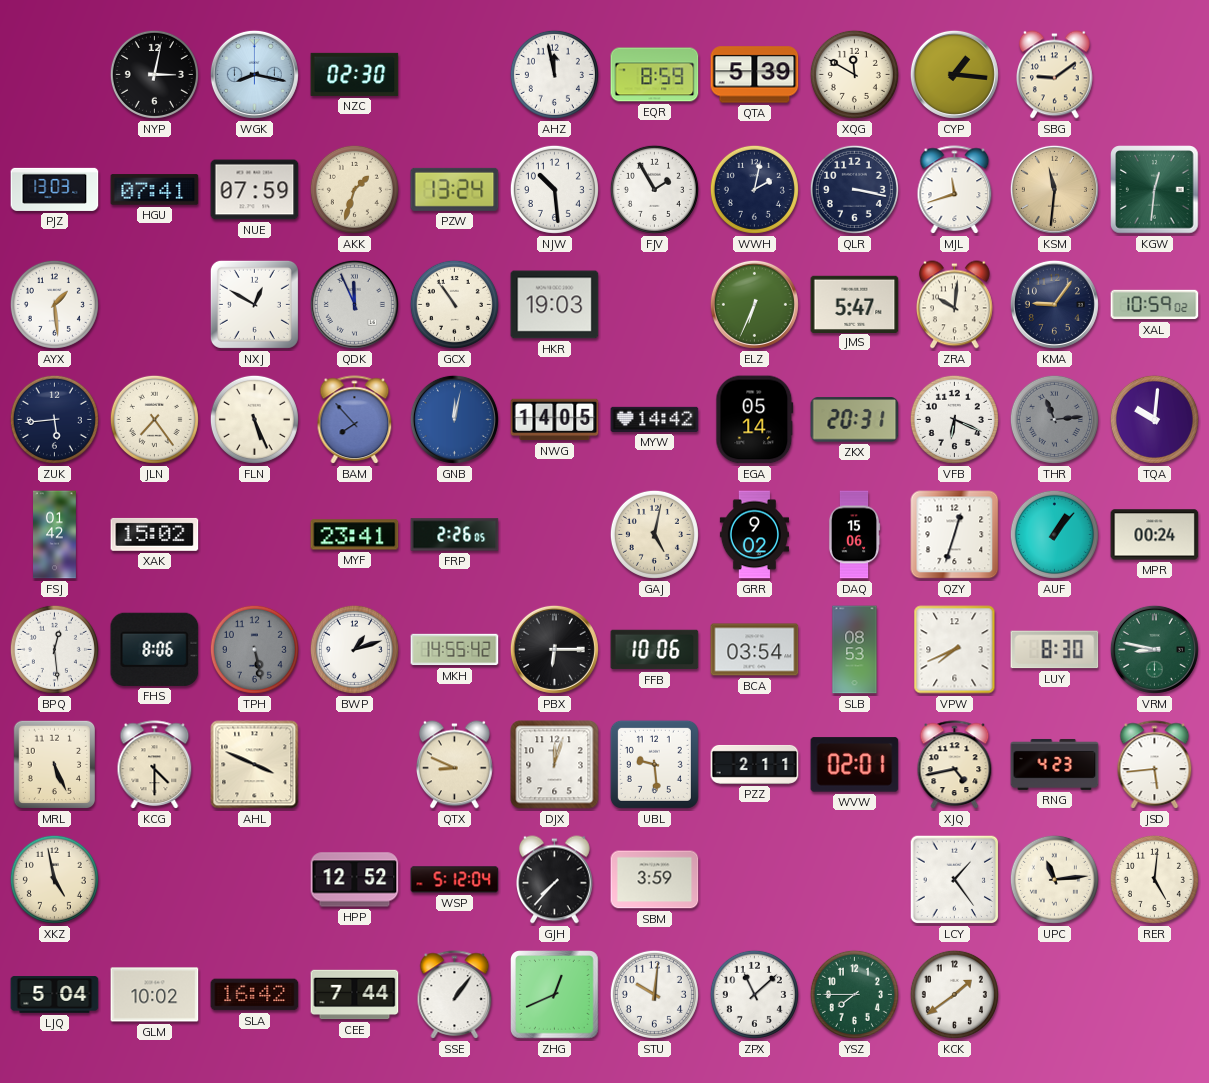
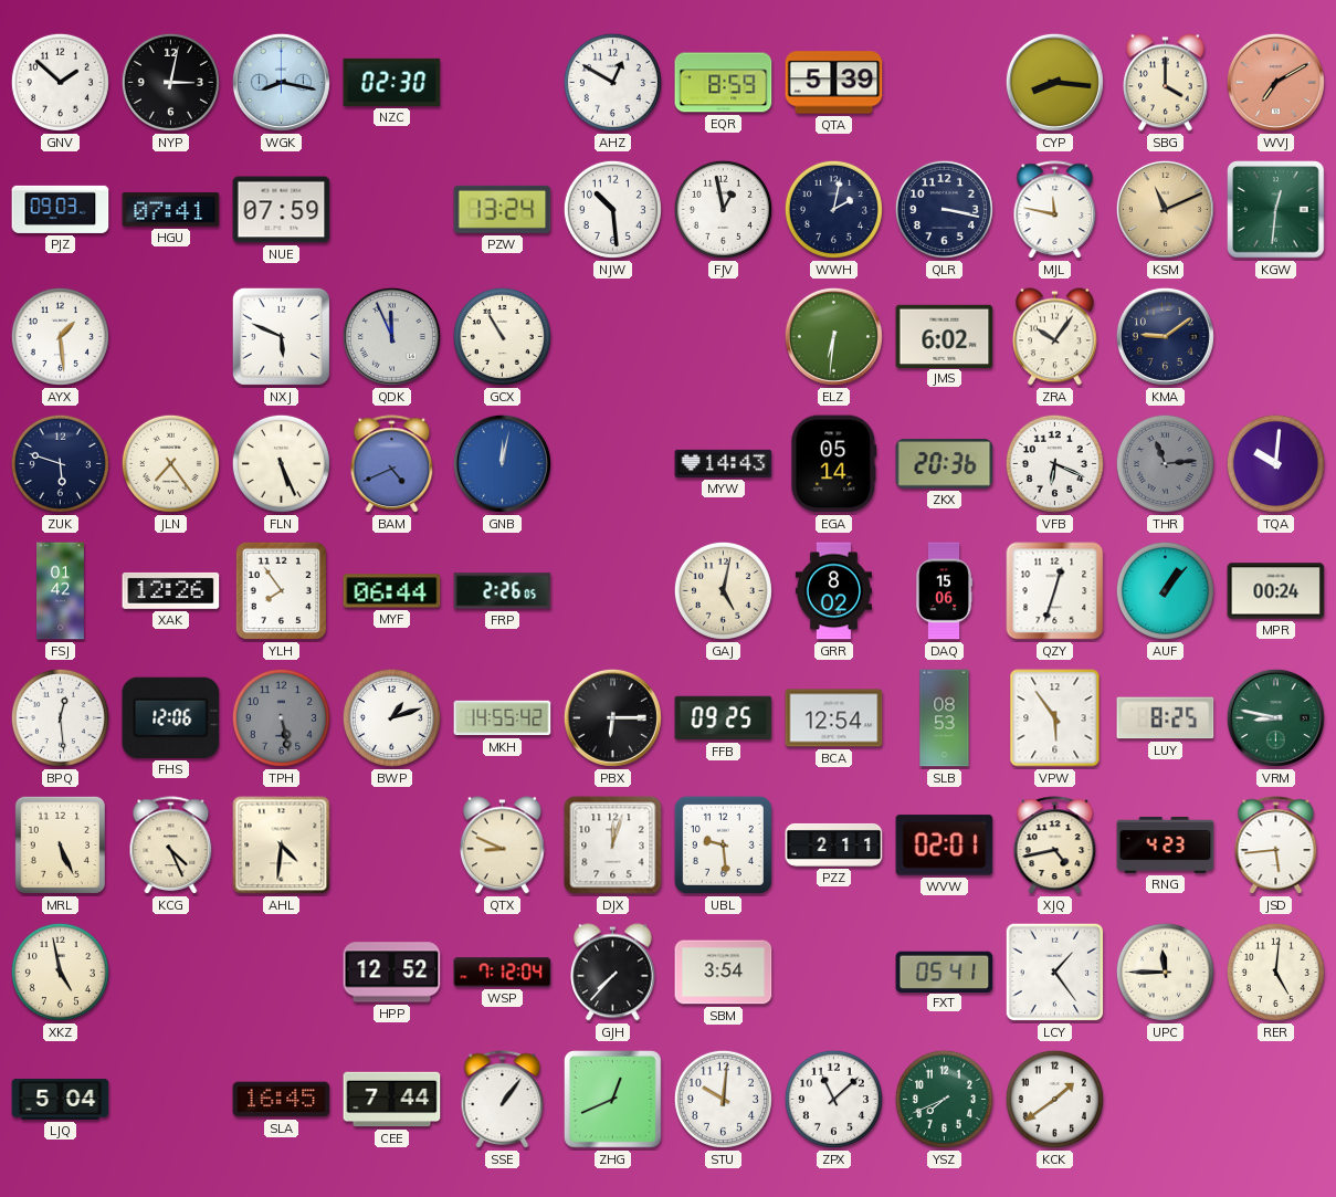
GNV: none -> 1:52
AHZ: 11:58 -> 12:50
XQG: 11:50 -> none
CYP: 1:16 -> 8:16
SBG: 9:09 -> 4:00
WVJ: none -> 7:10
PJZ: 13:03 -> 09:03
AKK: 1:33 -> none
FJV: 1:55 -> 12:58
MJL: 11:42 -> 11:47
KSM: 11:31 -> 11:11
NXJ: 12:50 -> 5:49
GCX: 10:54 -> 10:55
HKR: 19:03 -> none
ELZ: 6:34 -> 6:31
JMS: 5:47 -> 6:02
ZRA: 10:01 -> 10:06
KMA: 9:06 -> 9:09
XAL: 10:59 -> none
ZUK: 5:44 -> 5:48
BAM: 7:53 -> 4:41
NWG: 14:05 -> none
MYW: 14:42 -> 14:43
ZKX: 20:31 -> 20:36
XAK: 15:02 -> 12:26
YLH: none -> 7:54
MYF: 23:41 -> 06:44
GRR: 9:02 -> 8:02
FHS: 8:06 -> 12:06
FFB: 10:06 -> 09:25
BCA: 03:54 -> 12:54
VPW: 7:41 -> 5:54
LUY: 8:30 -> 8:25
KCG: 4:30 -> 4:26
AHL: 3:49 -> 4:31
WSP: 5:12 -> 7:12
SBM: 3:59 -> 3:54
FXT: none -> 05:41
UPC: 11:14 -> 11:45
GLM: 10:02 -> none
SLA: 16:42 -> 16:45
YSZ: 7:45 -> 7:41
